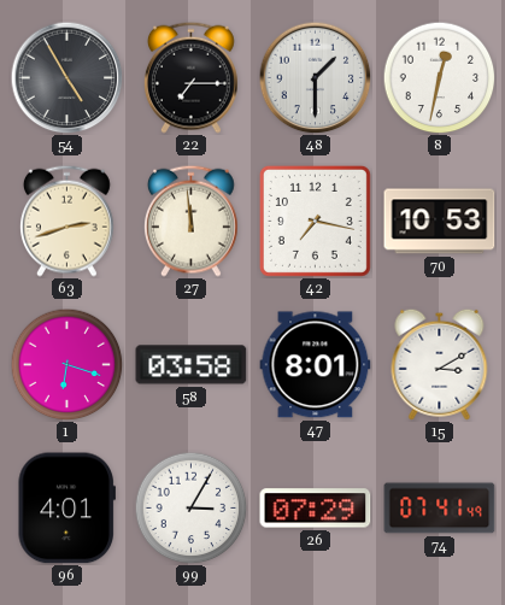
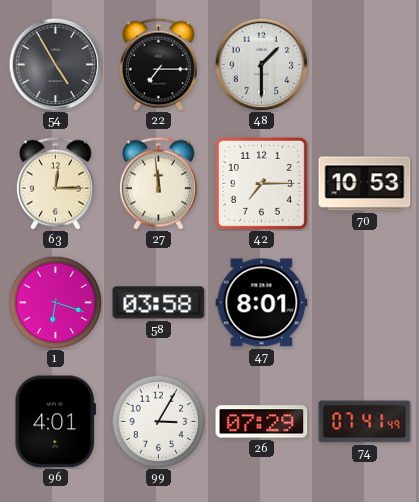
8: 12:32 -> none
63: 2:42 -> 12:15
42: 7:17 -> 7:15
15: 3:10 -> none
